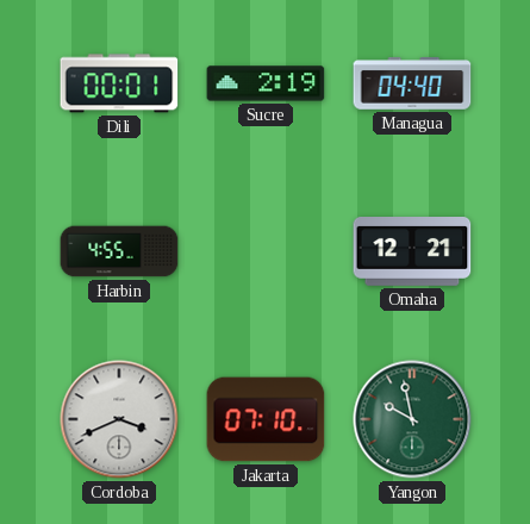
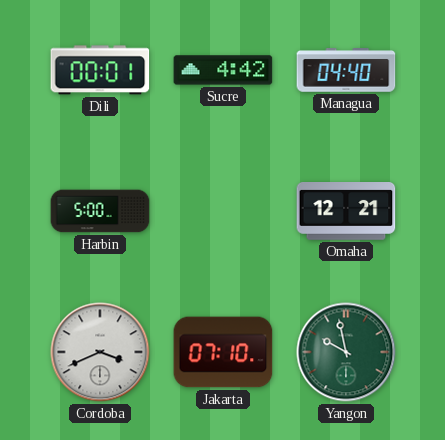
Sucre: 2:19 -> 4:42
Harbin: 4:55 -> 5:00
